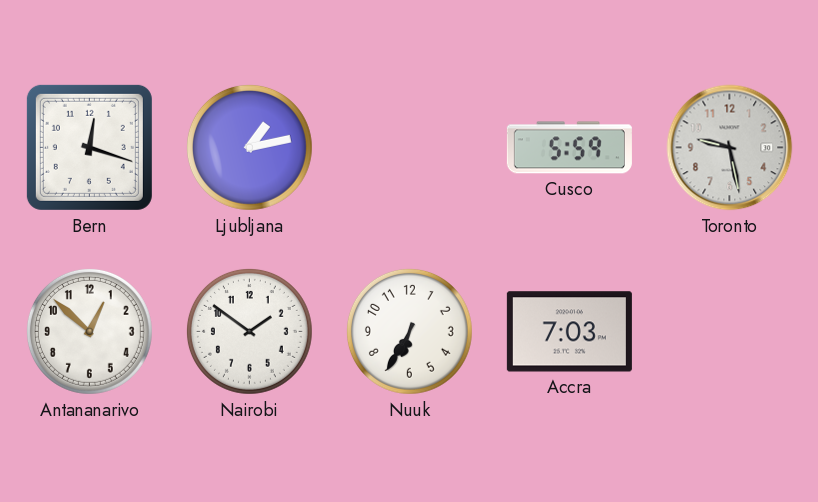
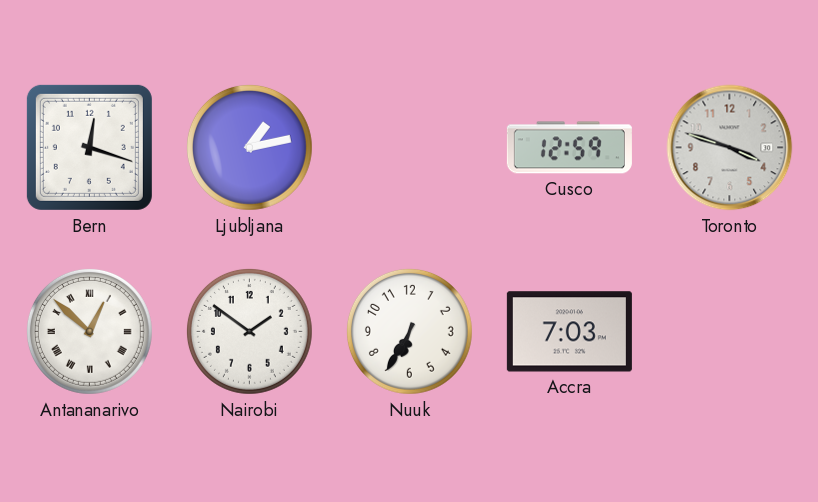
Cusco: 5:59 -> 12:59
Toronto: 9:28 -> 3:48
Antananarivo numerals: Arabic -> Roman
